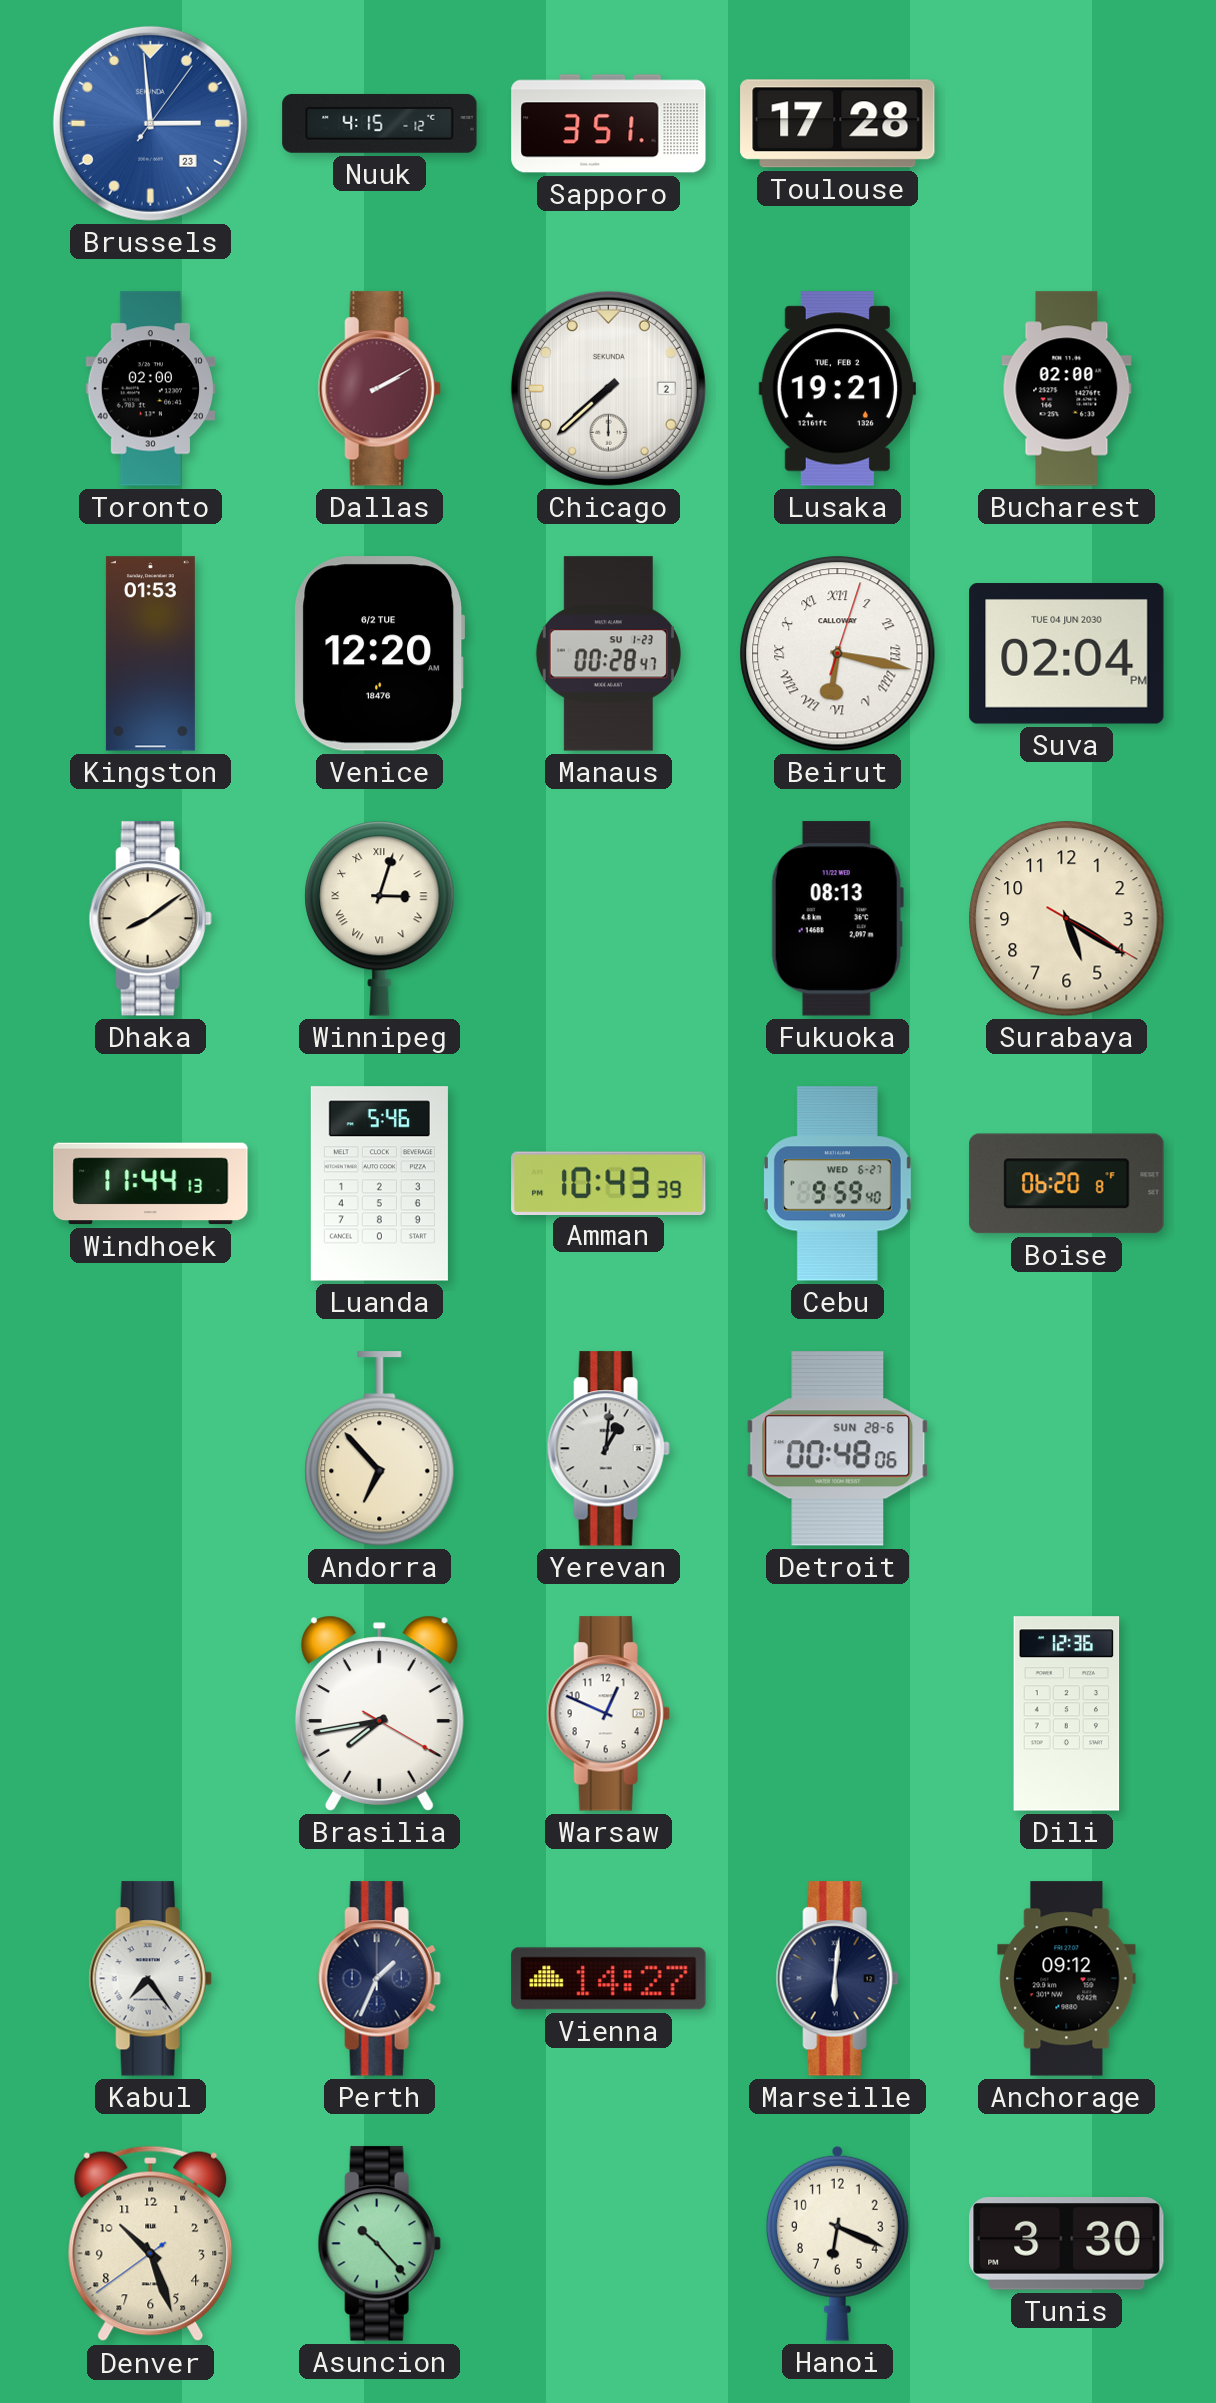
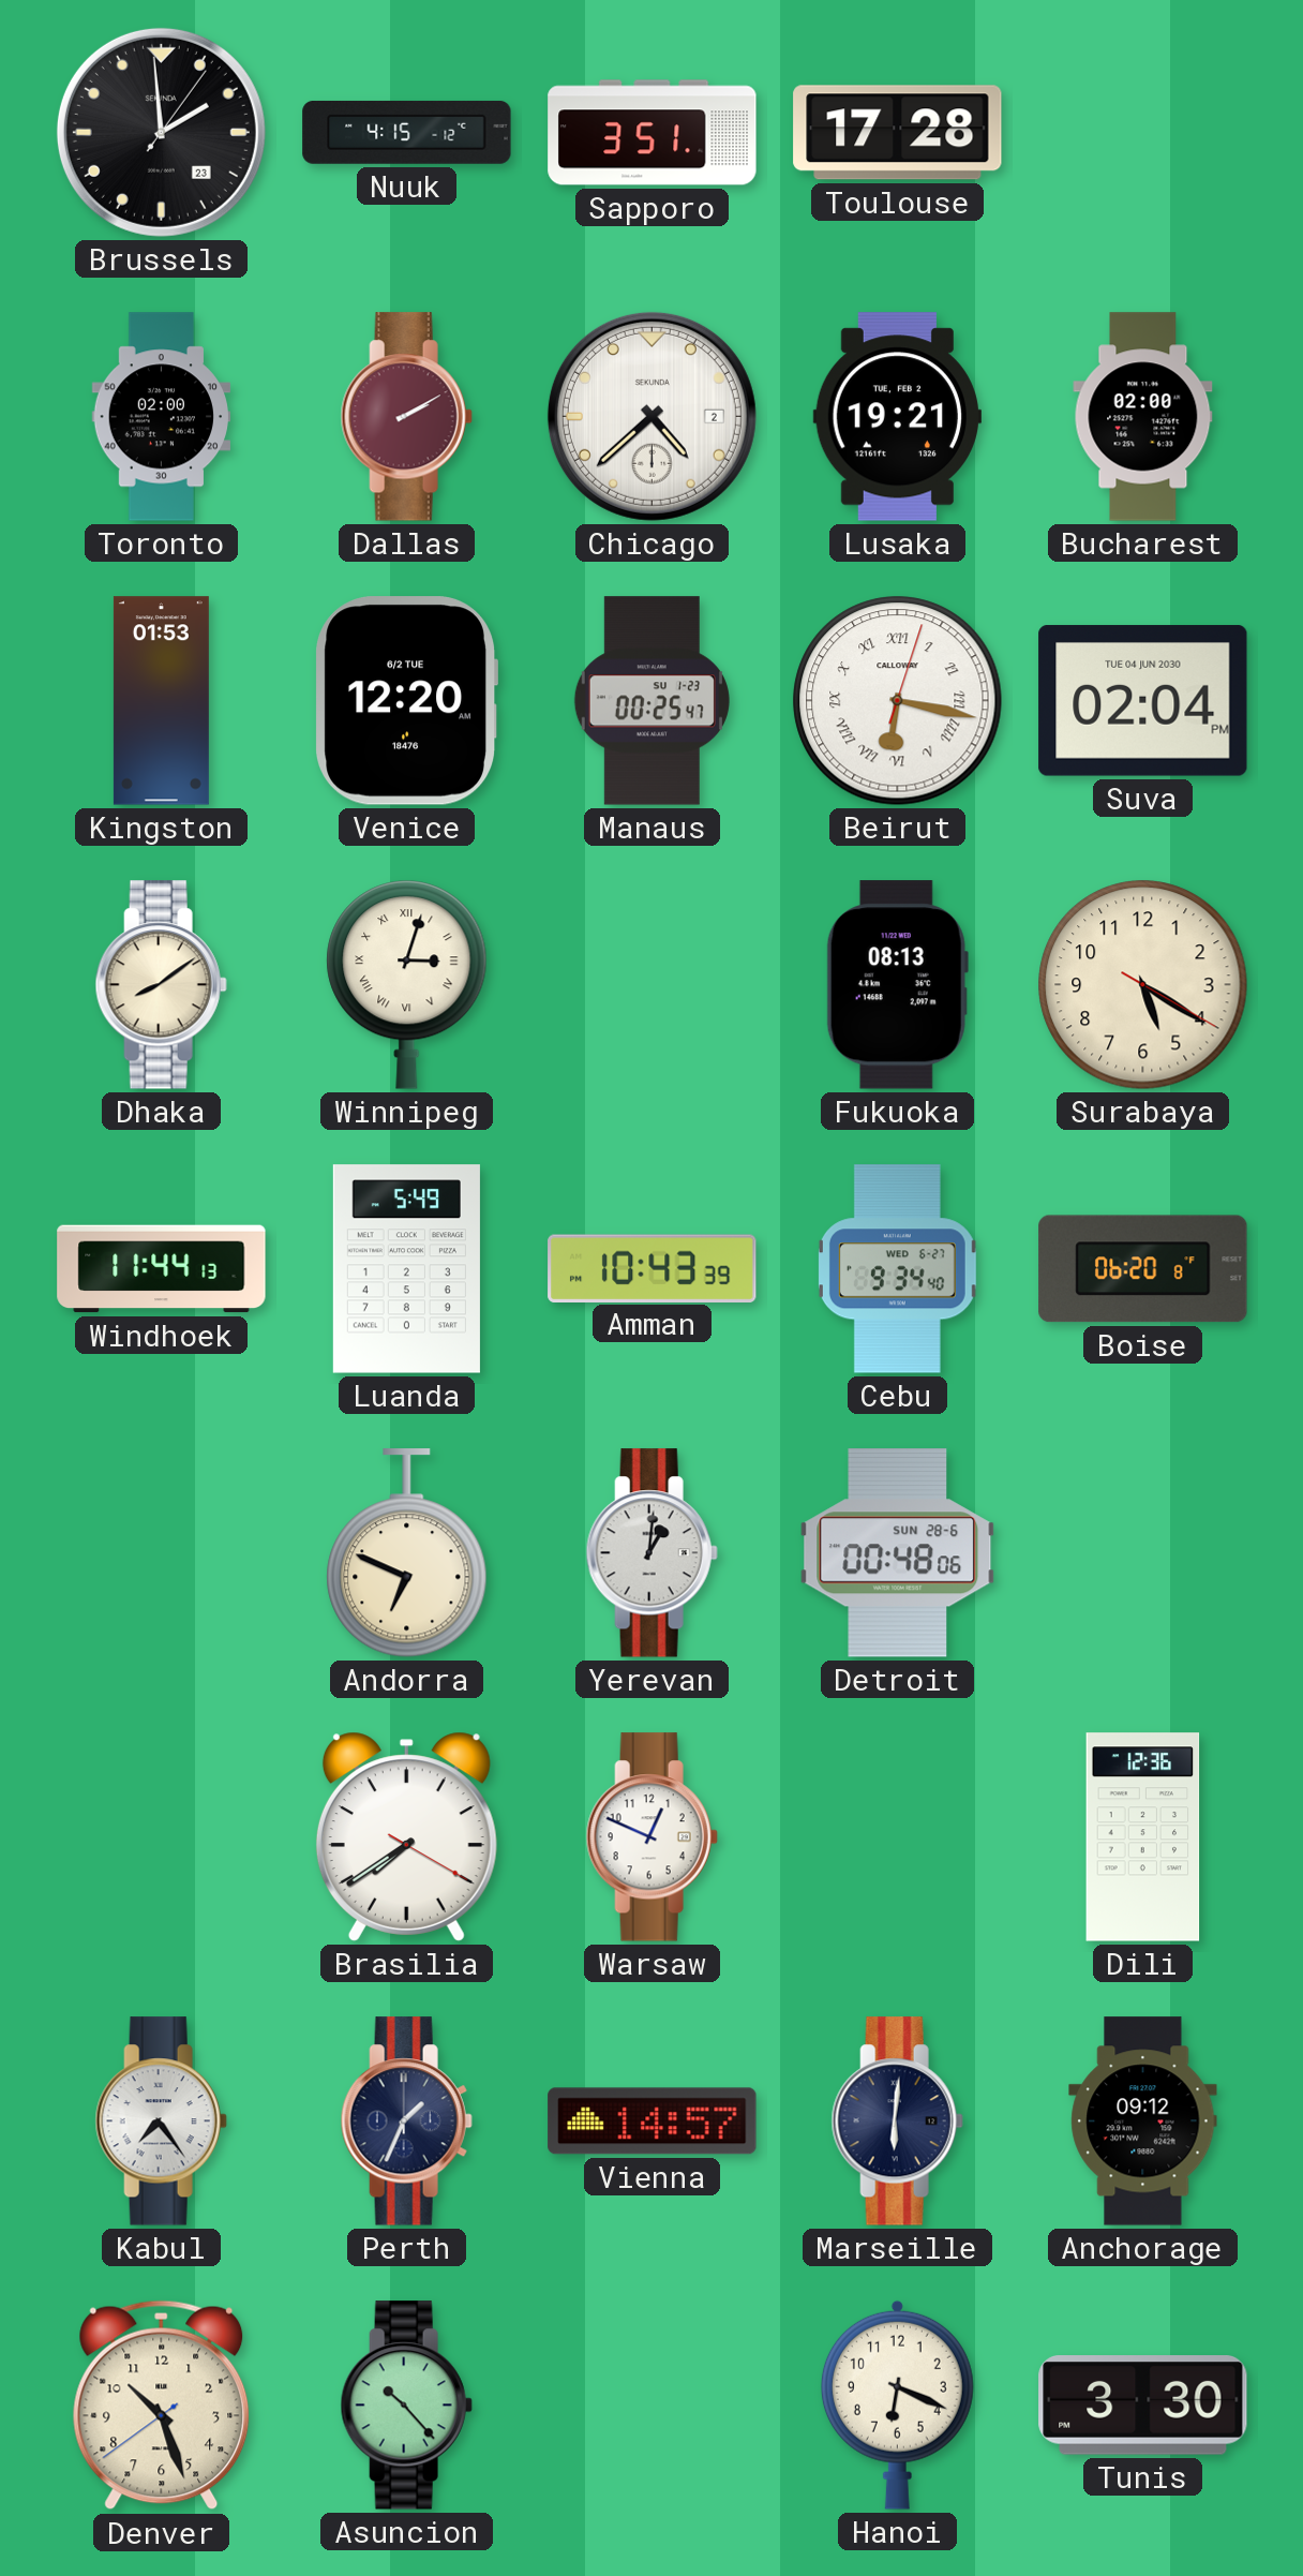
Brussels: 2:59 -> 1:59
Brussels dial: blue -> black
Chicago: 7:38 -> 4:38
Manaus: 00:28 -> 00:25
Luanda: 5:46 -> 5:49
Cebu: 9:59 -> 9:34
Andorra: 6:53 -> 6:49
Brasilia: 7:43 -> 7:39
Vienna: 14:27 -> 14:57
